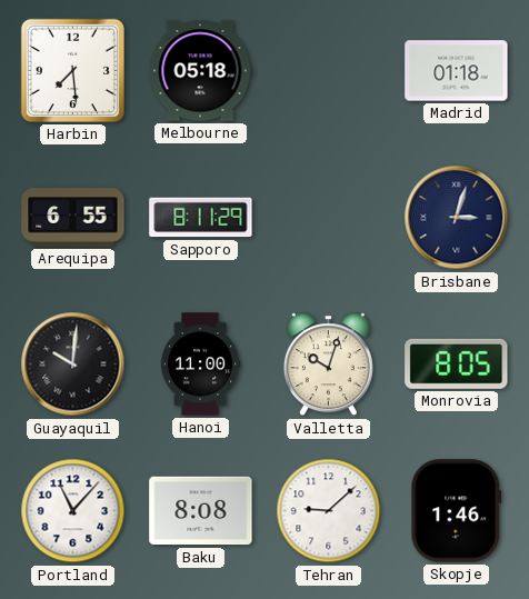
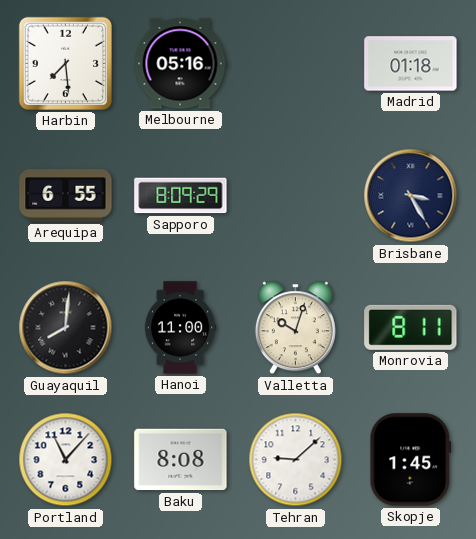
Melbourne: 05:18 -> 05:16
Sapporo: 8:11 -> 8:09
Brisbane: 3:03 -> 3:25
Guayaquil: 10:01 -> 8:01
Monrovia: 8:05 -> 8:11
Skopje: 1:46 -> 1:45
